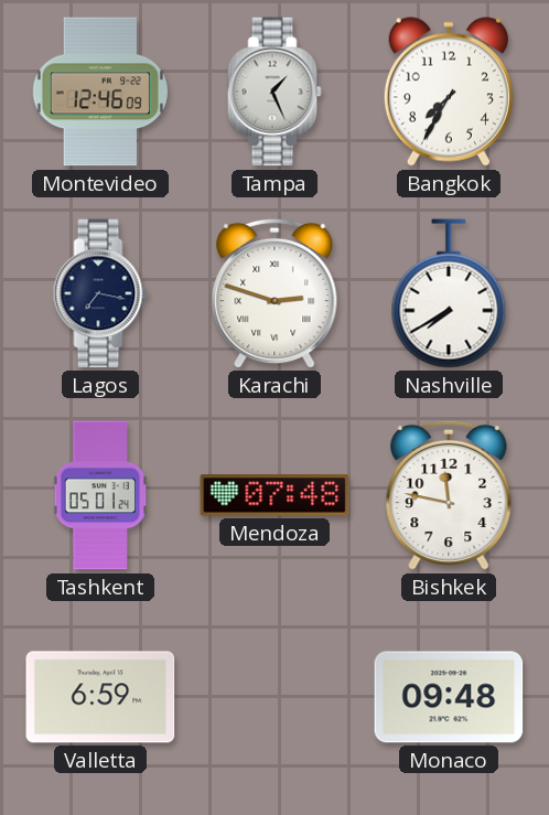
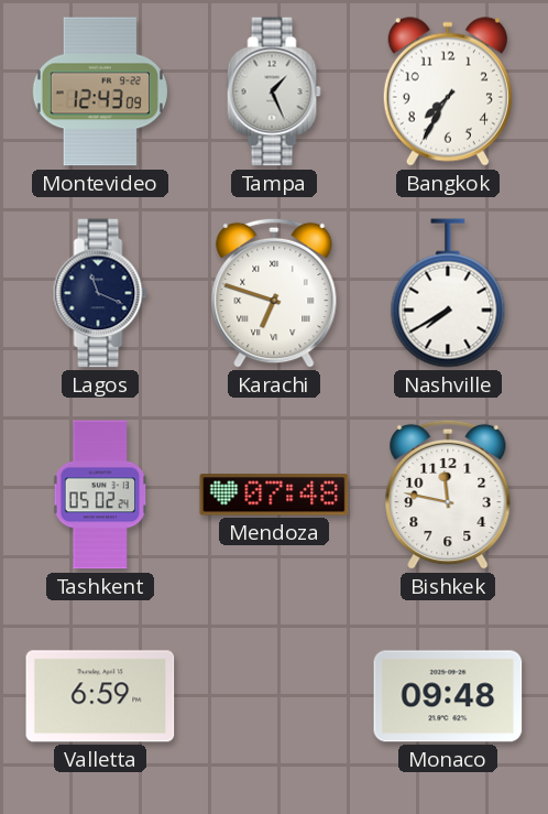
Montevideo: 12:46 -> 12:43
Lagos: 7:17 -> 11:19
Karachi: 2:48 -> 6:48
Tashkent: 05:01 -> 05:02
